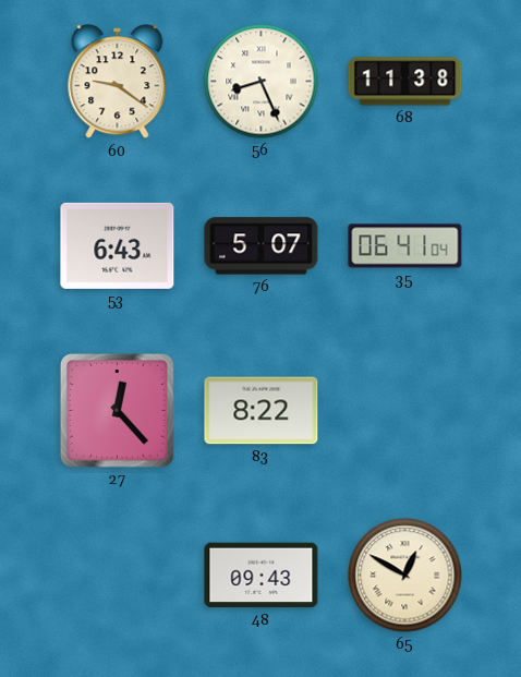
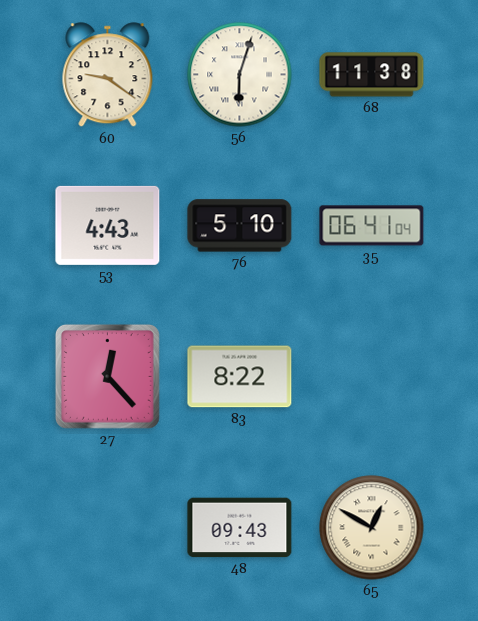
56: 8:26 -> 6:03
53: 6:43 -> 4:43
76: 5:07 -> 5:10
